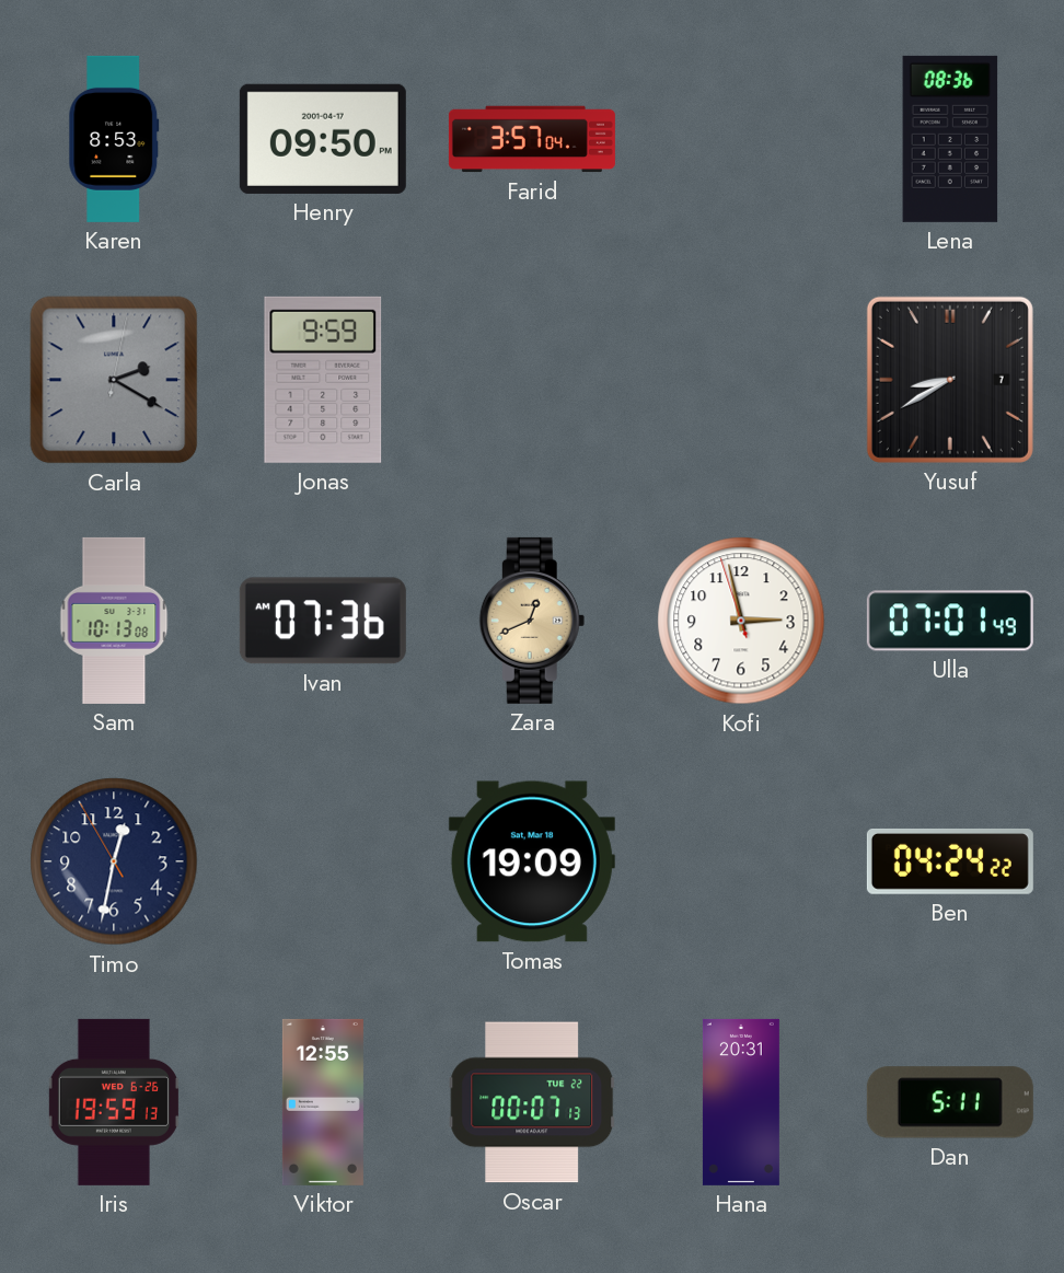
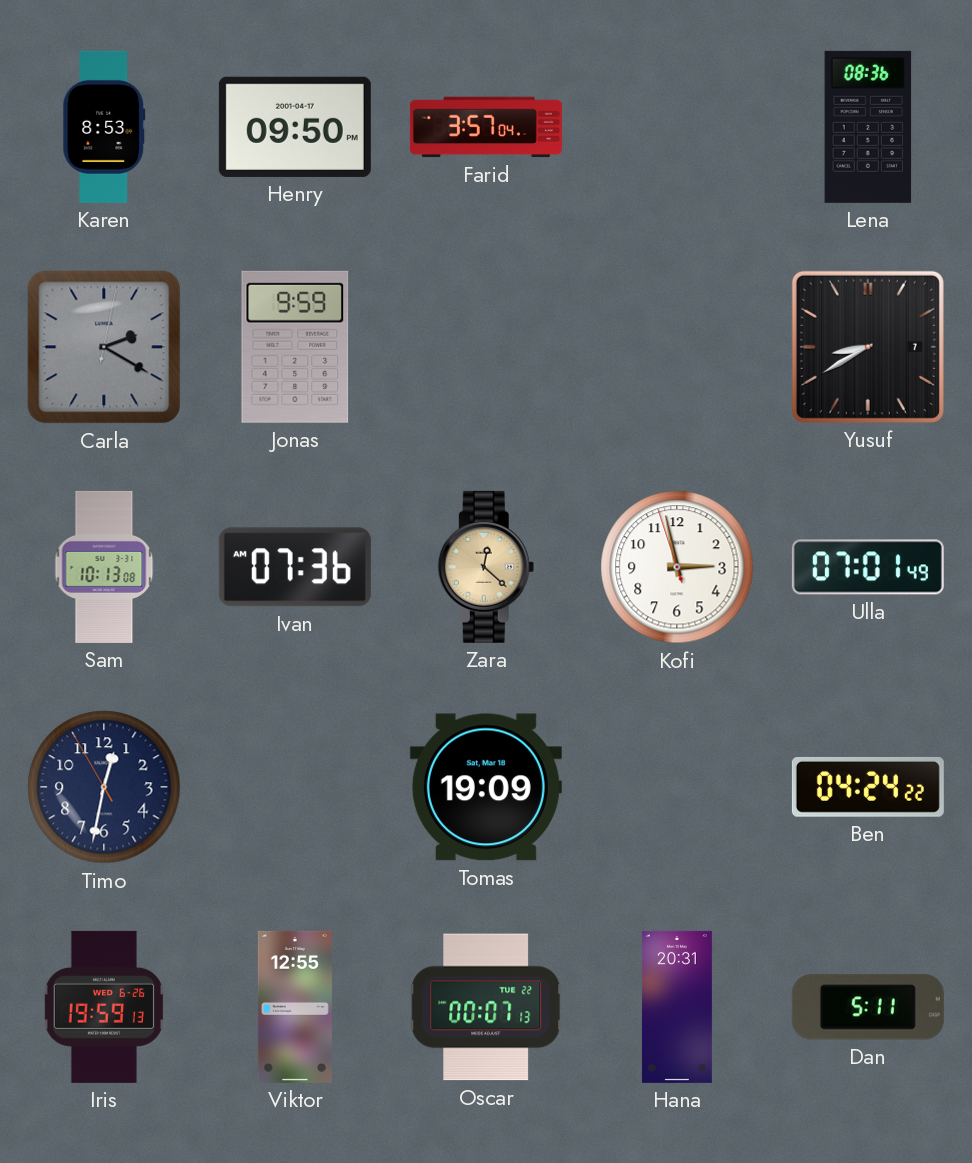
Zara: 12:41 -> 12:22
